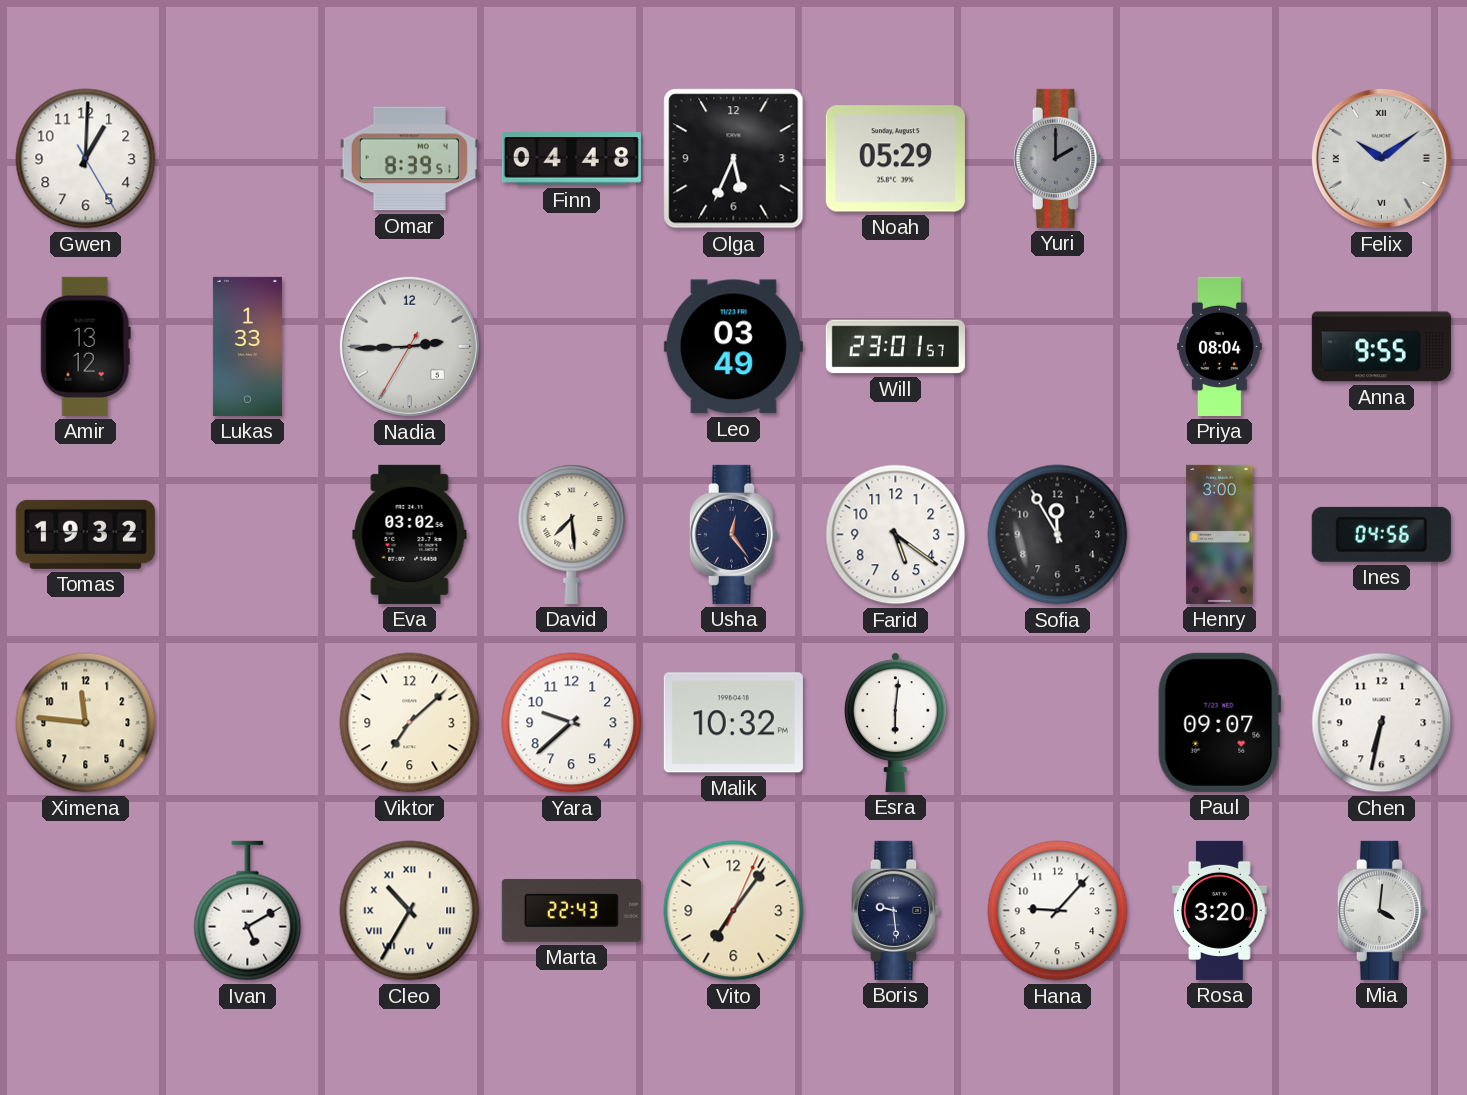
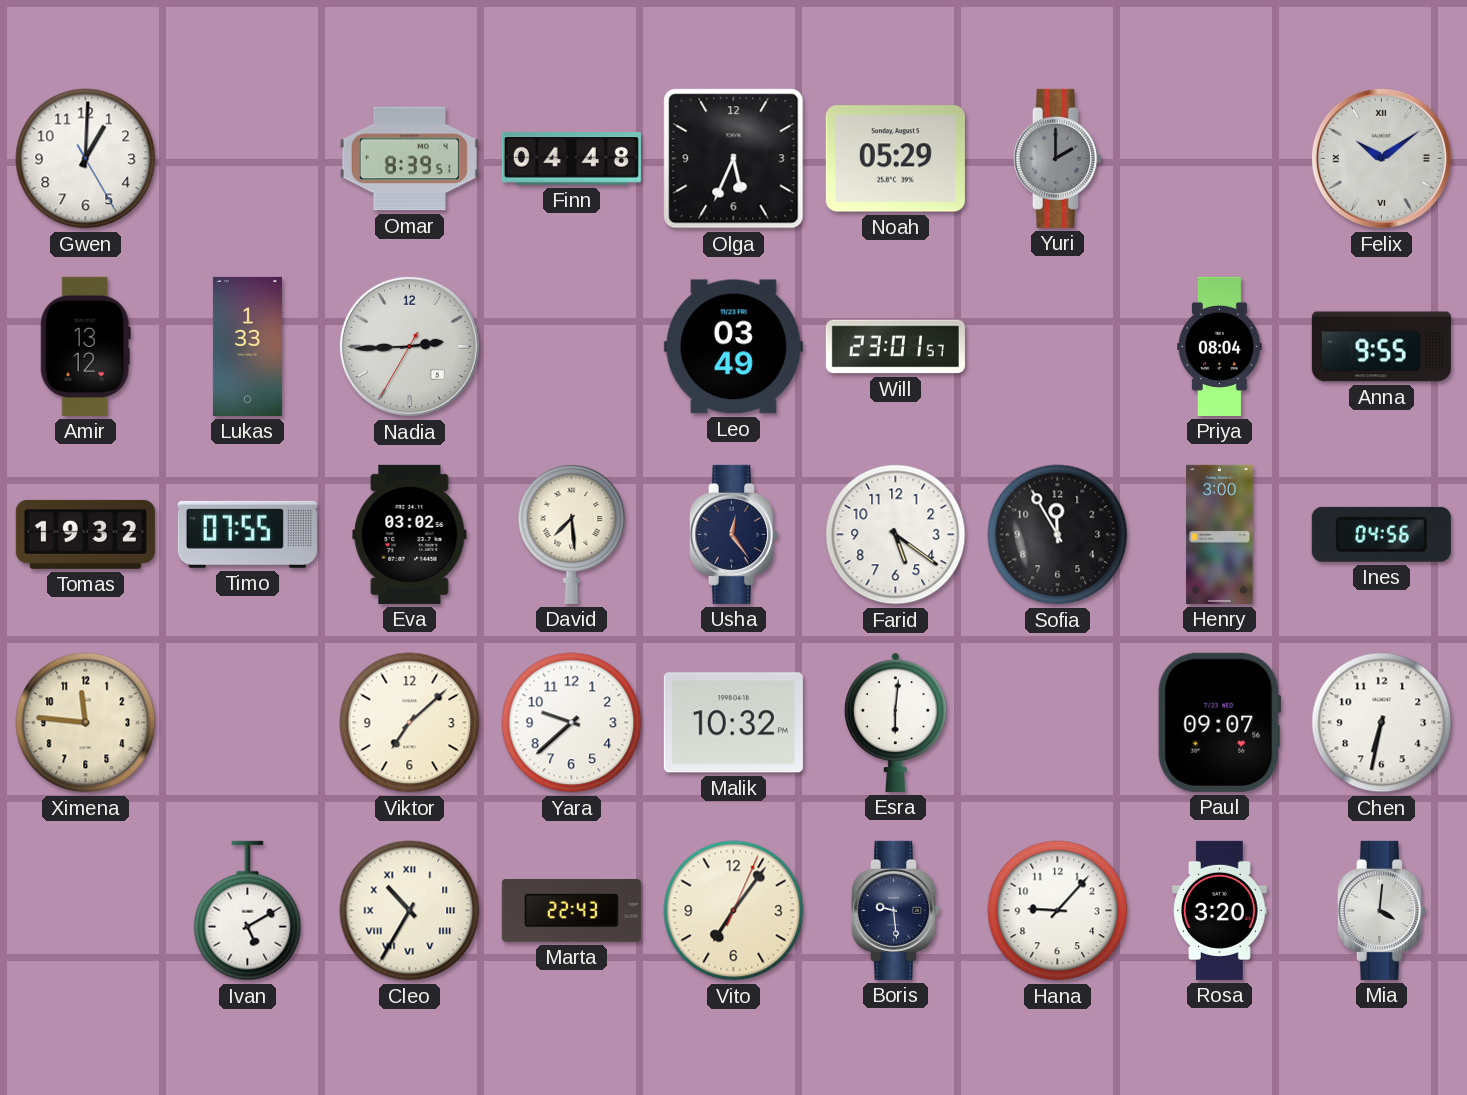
Timo: none -> 07:55
